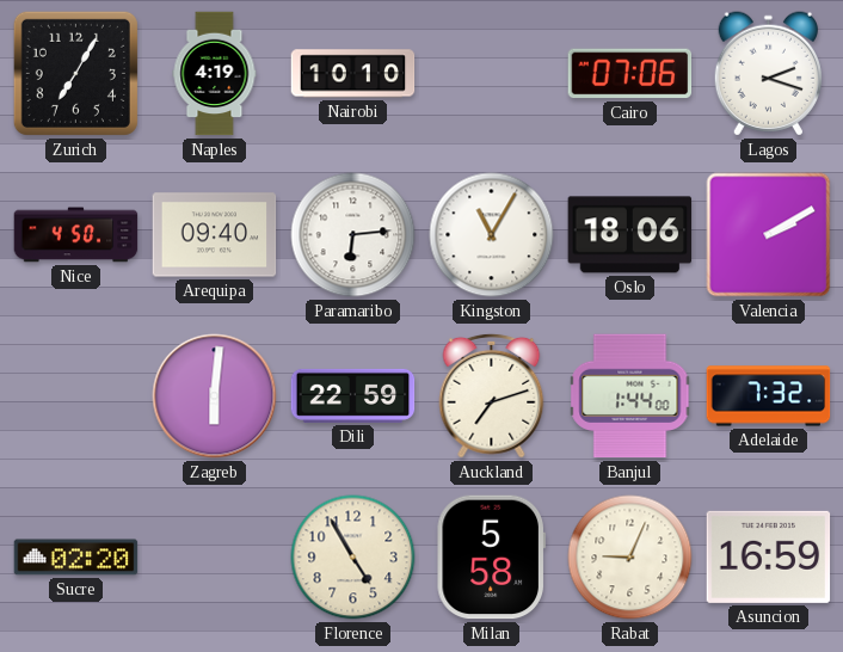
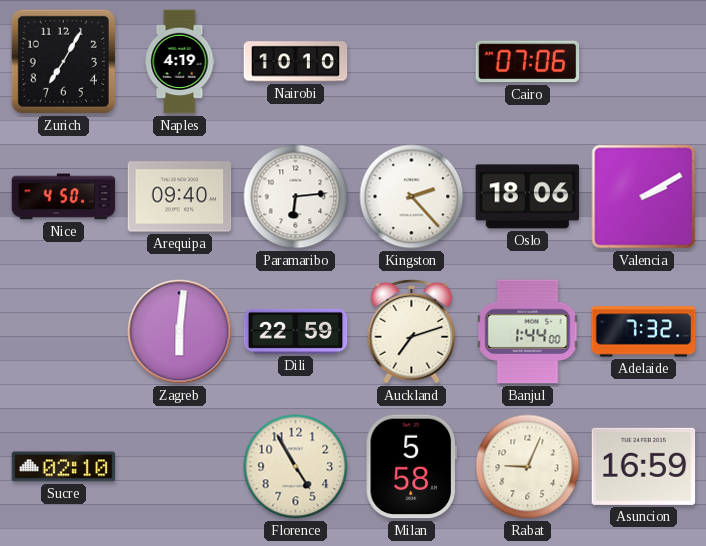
Lagos: 2:18 -> none
Kingston: 11:05 -> 2:23
Sucre: 02:20 -> 02:10
